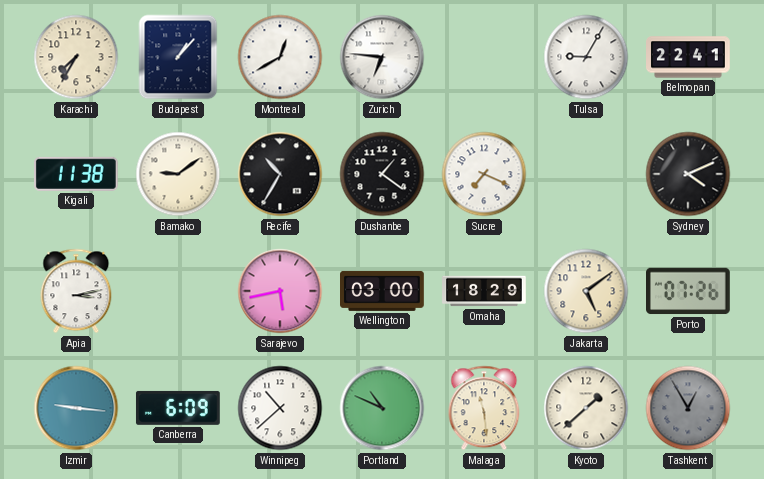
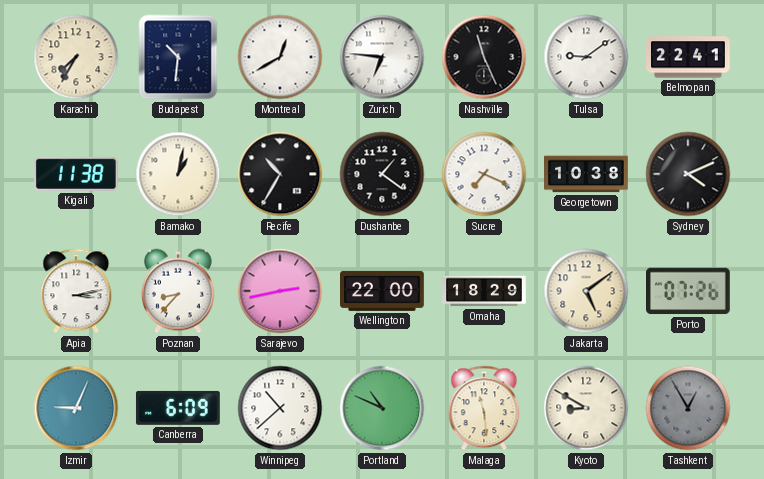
Budapest: 1:07 -> 10:31
Nashville: none -> 11:26
Tulsa: 9:05 -> 9:09
Bamako: 9:09 -> 1:02
Georgetown: none -> 10:38
Poznan: none -> 8:37
Sarajevo: 5:43 -> 2:43
Wellington: 03:00 -> 22:00
Izmir: 9:16 -> 9:04
Kyoto: 1:38 -> 8:50
